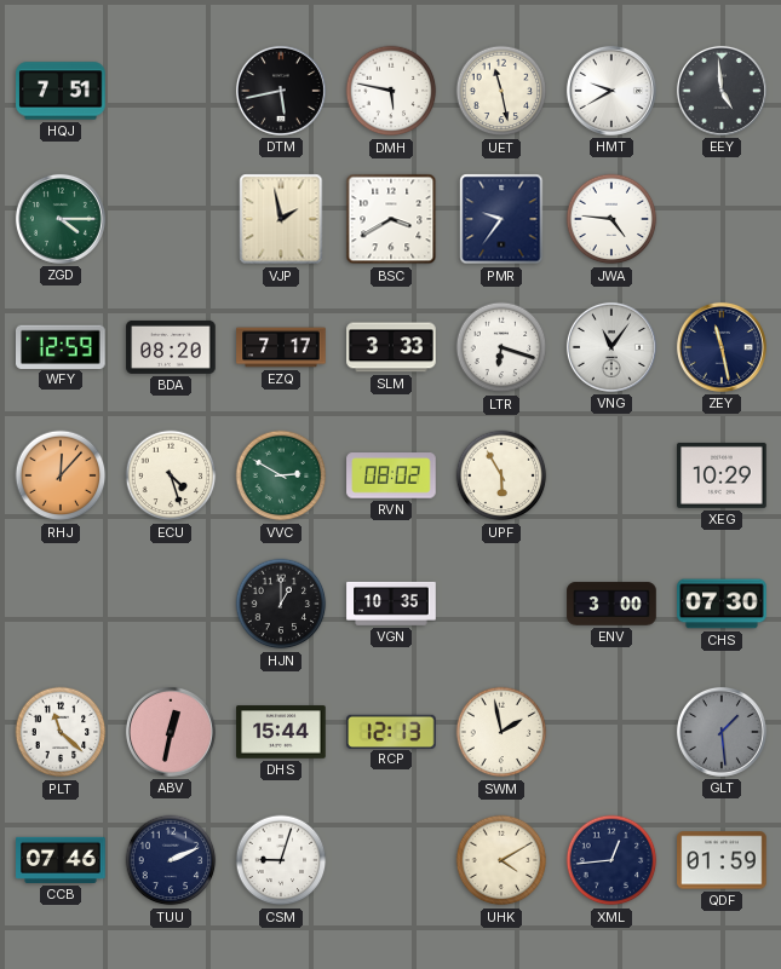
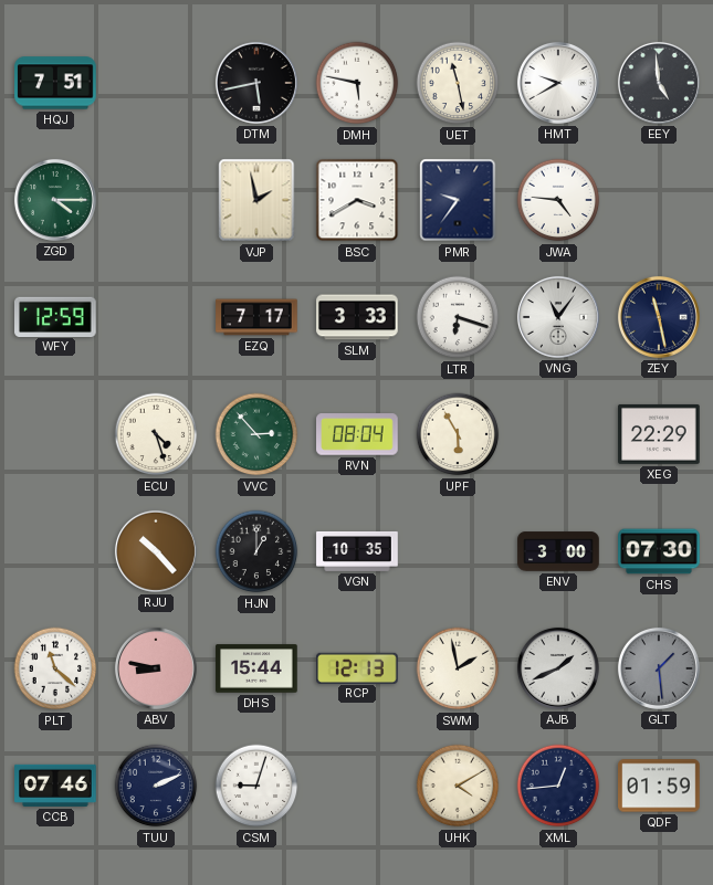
BDA: 08:20 -> none
RHJ: 12:07 -> none
VVC: 2:50 -> 2:53
RVN: 08:02 -> 08:04
XEG: 10:29 -> 22:29
RJU: none -> 10:23
ABV: 12:32 -> 8:47
AJB: none -> 1:41
